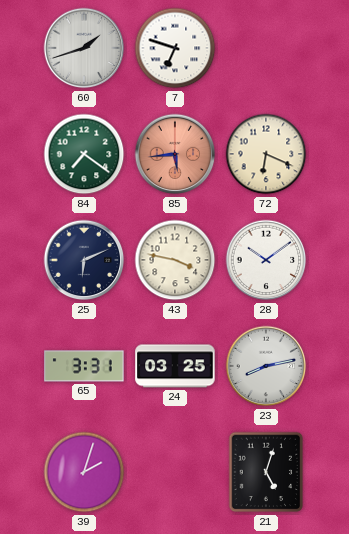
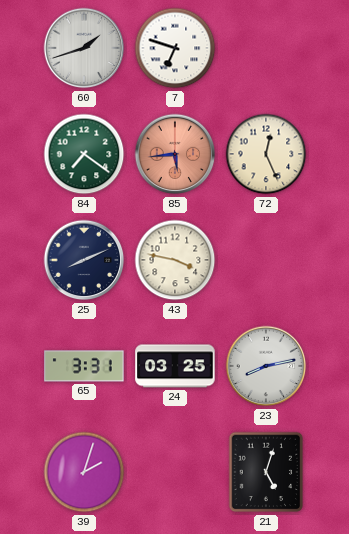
72: 6:19 -> 12:26
25: 6:11 -> 8:11
28: 10:09 -> none
